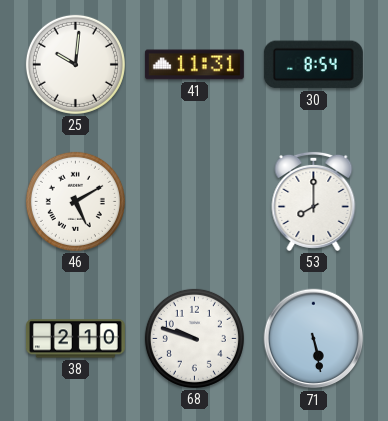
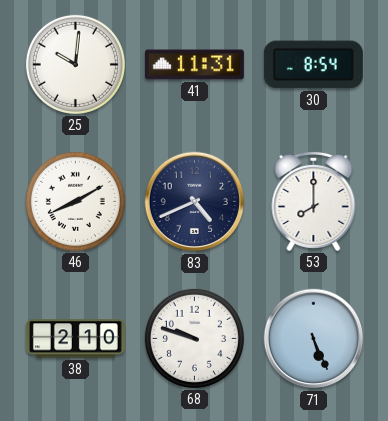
46: 5:10 -> 8:10
83: none -> 4:41
71: 5:28 -> 5:26
